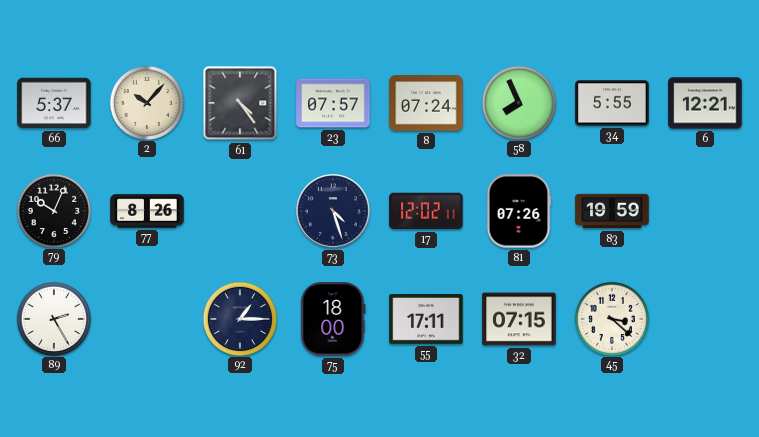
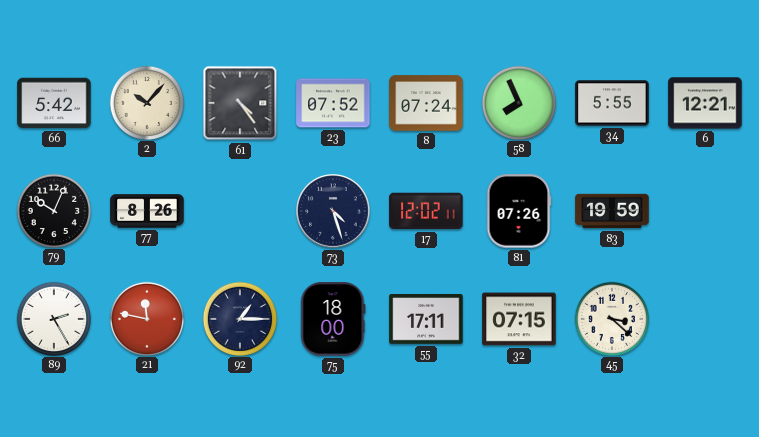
66: 5:37 -> 5:42
23: 07:57 -> 07:52
21: none -> 11:47
